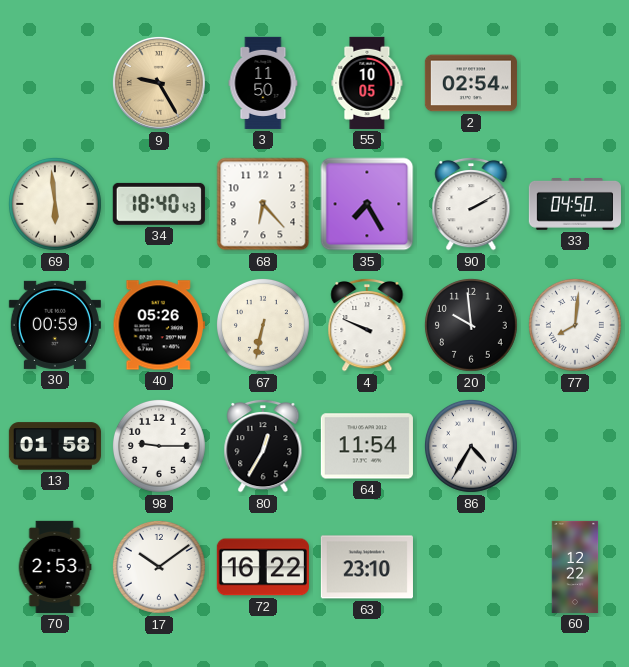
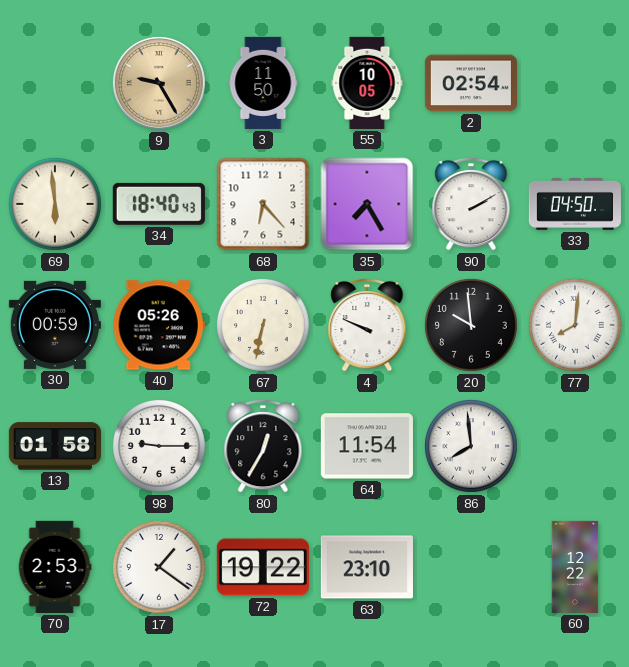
86: 4:35 -> 7:59
17: 10:09 -> 1:21
72: 16:22 -> 19:22
